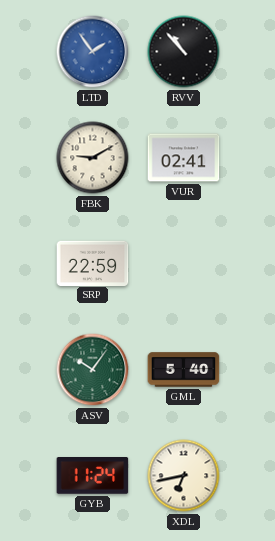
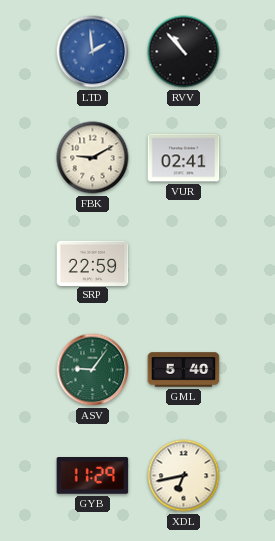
LTD: 1:54 -> 1:59
ASV: 10:06 -> 9:06
GYB: 11:24 -> 11:29
